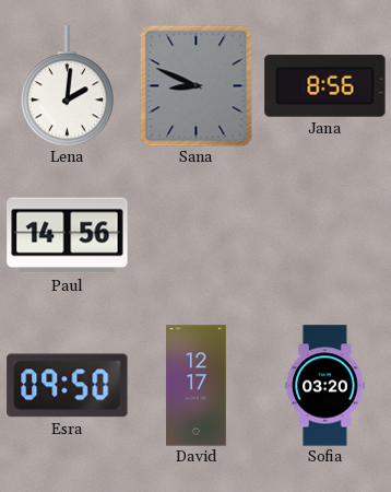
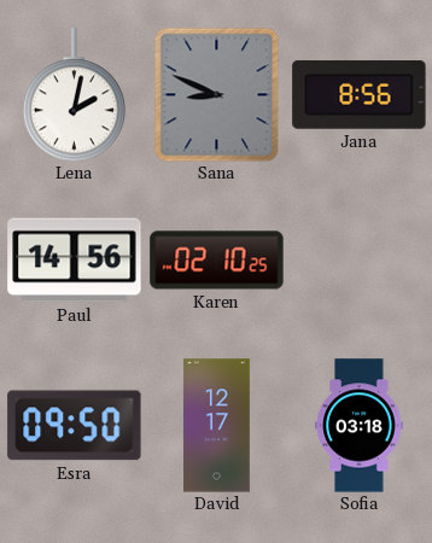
Lena: 2:01 -> 2:02
Karen: none -> 02:10
Sofia: 03:20 -> 03:18
